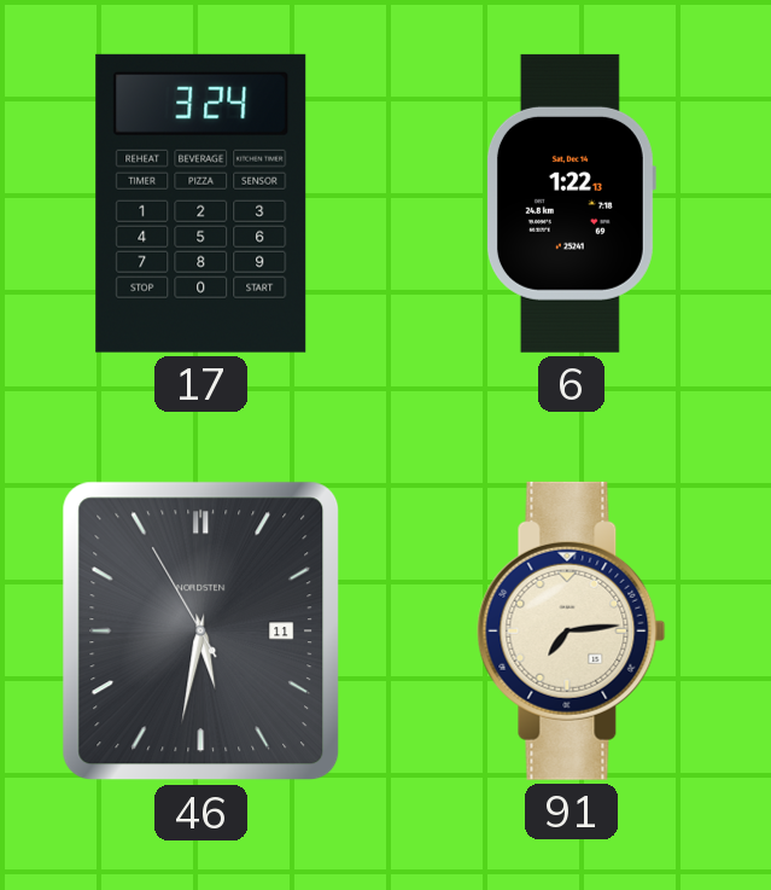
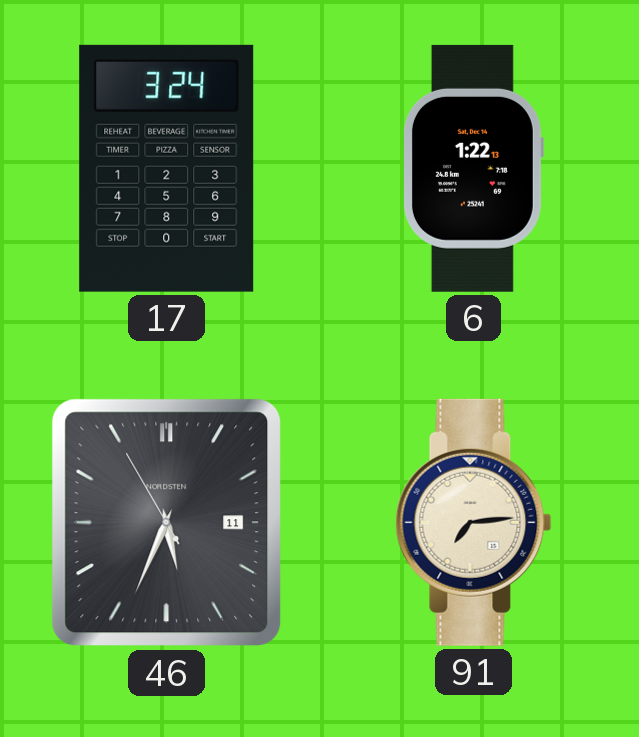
46: 5:31 -> 5:33
